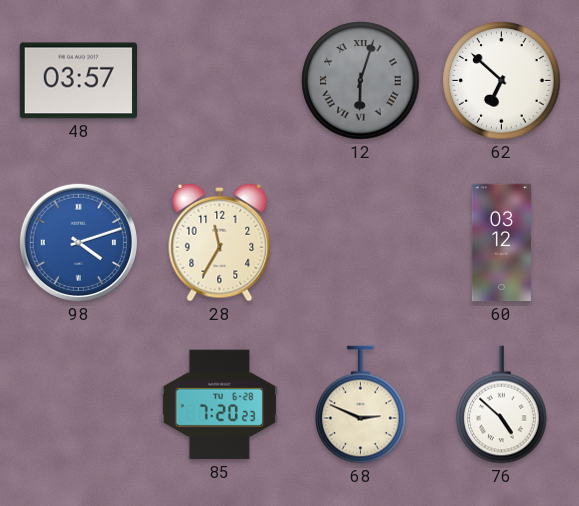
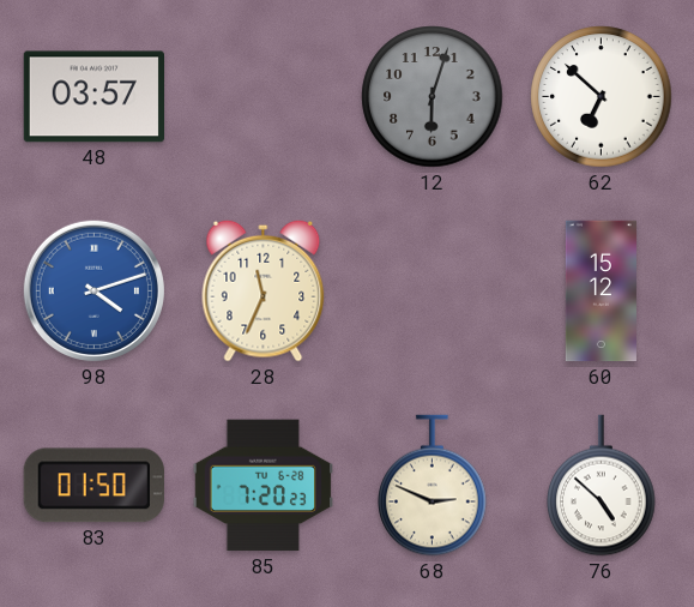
12 numerals: Roman -> Arabic
28: 11:35 -> 11:34
60: 03:12 -> 15:12
83: none -> 01:50
